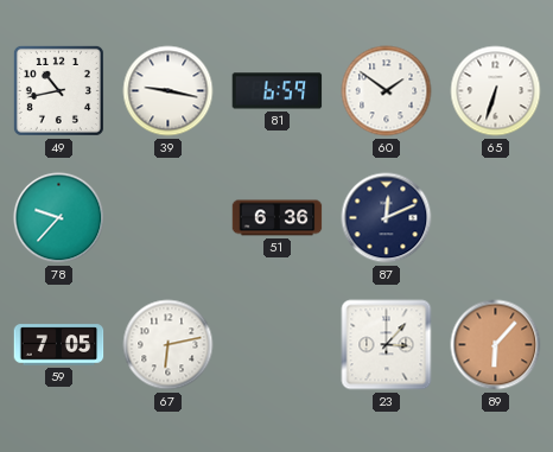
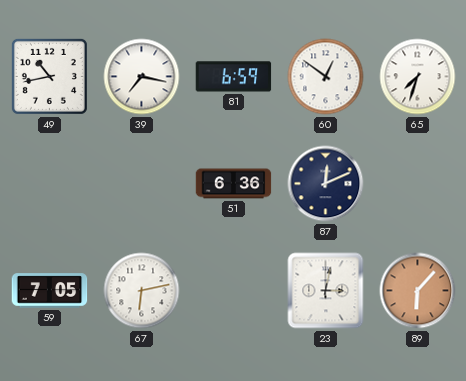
39: 9:17 -> 7:17
60: 1:51 -> 12:51
65: 6:33 -> 7:33
78: 9:37 -> none
23: 3:07 -> 3:02
